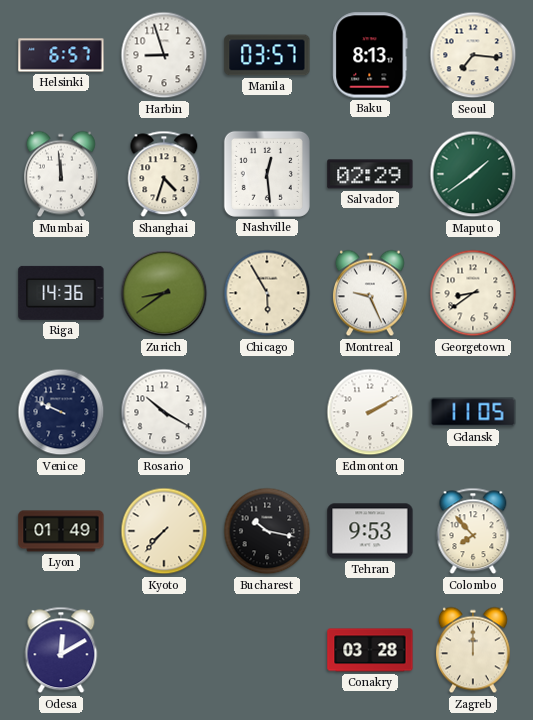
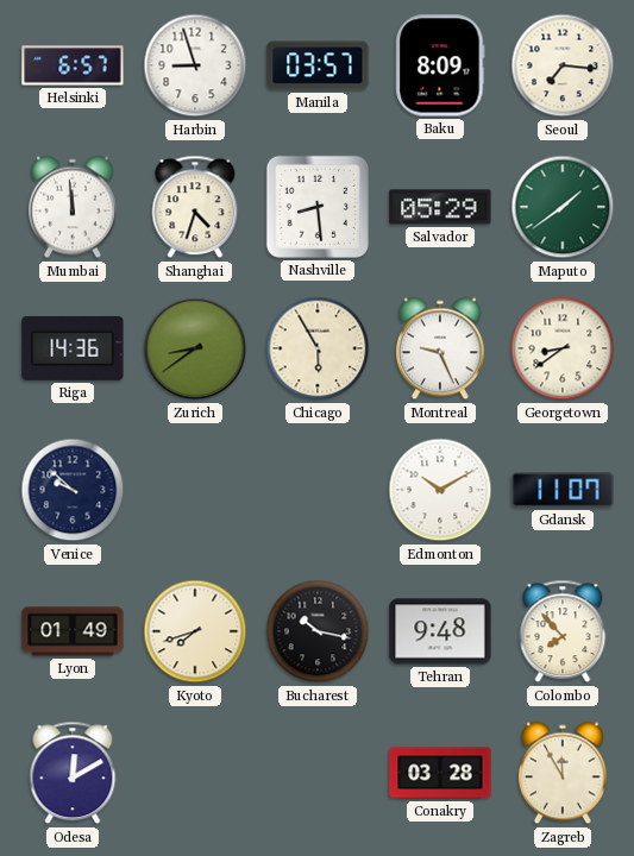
Baku: 8:13 -> 8:09
Nashville: 12:29 -> 8:29
Salvador: 02:29 -> 05:29
Venice: 9:49 -> 9:52
Rosario: 10:20 -> none
Edmonton: 2:10 -> 10:10
Gdansk: 11:05 -> 11:07
Kyoto: 7:37 -> 7:42
Tehran: 9:53 -> 9:48
Zagreb: 12:00 -> 11:55
